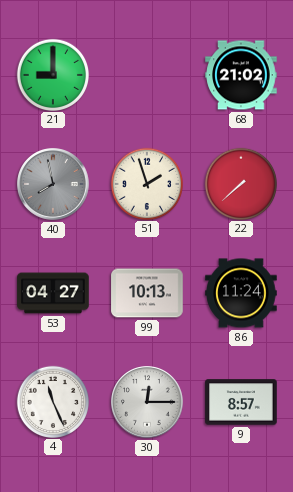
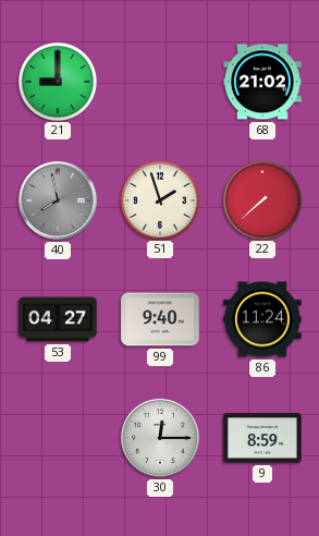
99: 10:13 -> 9:40
4: 11:26 -> none
9: 8:57 -> 8:59
